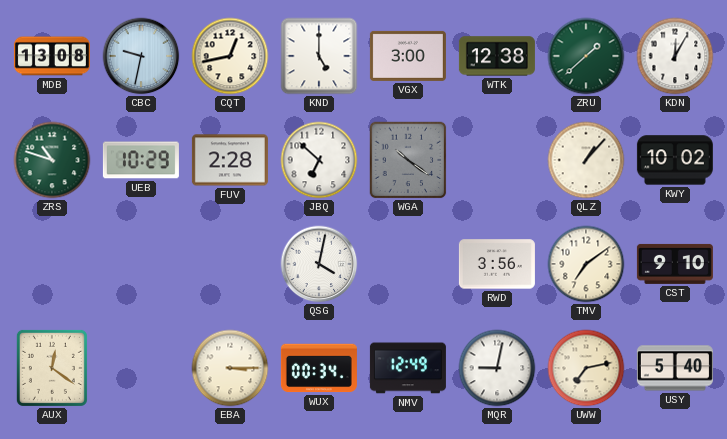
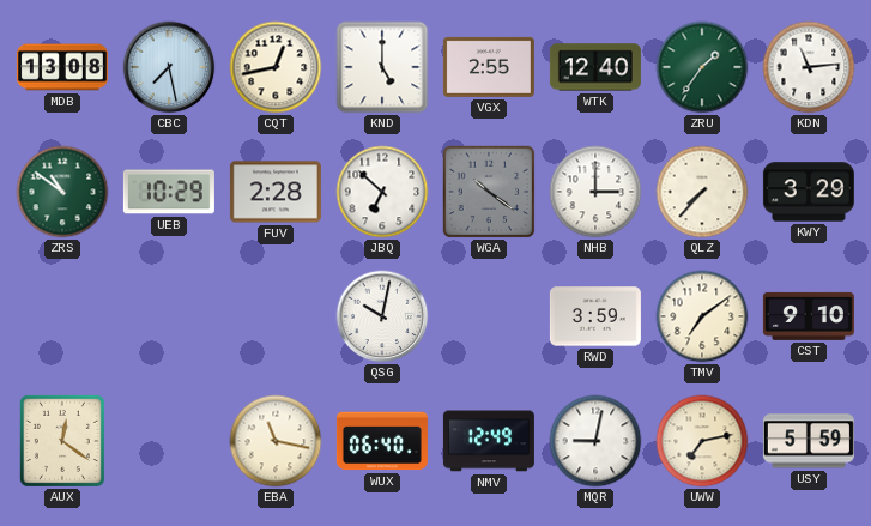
CBC: 9:32 -> 7:28
VGX: 3:00 -> 2:55
WTK: 12:38 -> 12:40
ZRU: 1:38 -> 1:36
KDN: 12:05 -> 11:14
ZRS: 10:48 -> 10:51
NHB: none -> 3:00
QLZ: 1:07 -> 7:37
KWY: 10:02 -> 3:29
QSG: 4:02 -> 10:02
RWD: 3:56 -> 3:59
EBA: 3:15 -> 11:17
WUX: 00:34 -> 06:40
USY: 5:40 -> 5:59
